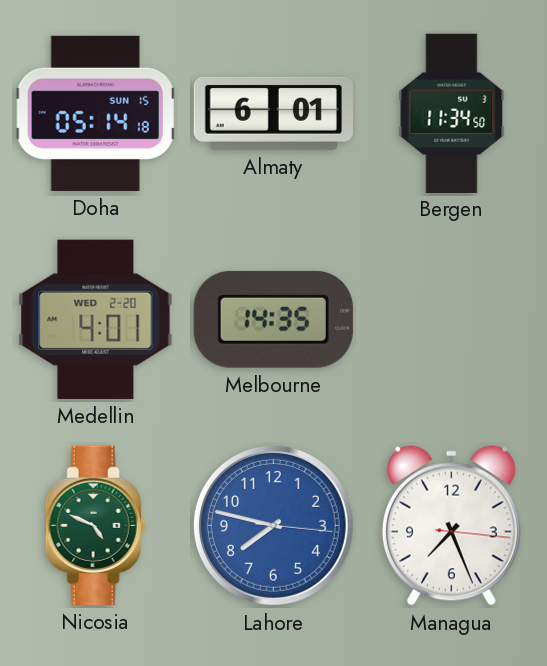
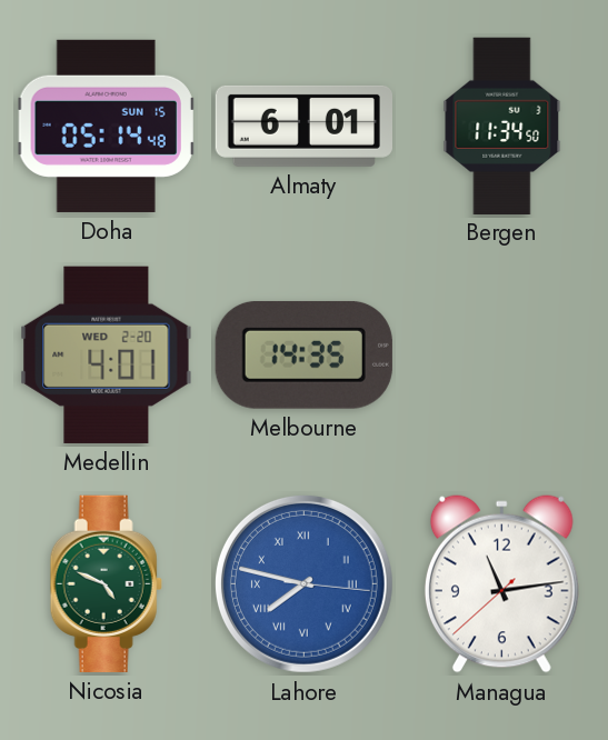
Doha: 05:14:18 -> 05:14:48
Lahore numerals: Arabic -> Roman
Managua: 7:26 -> 11:13
